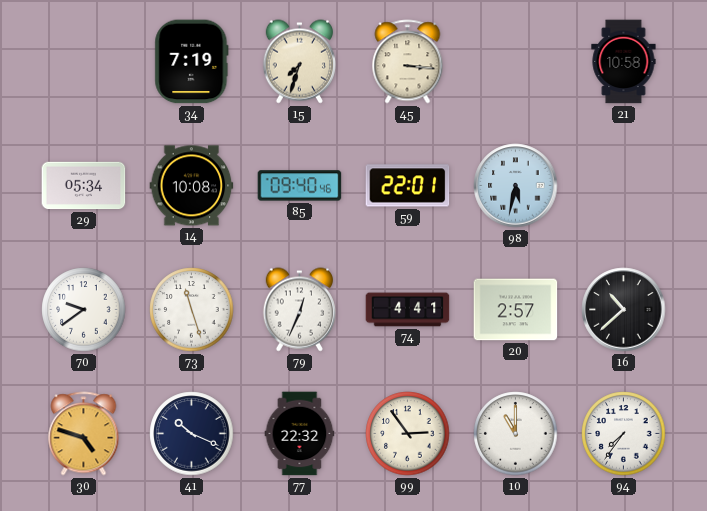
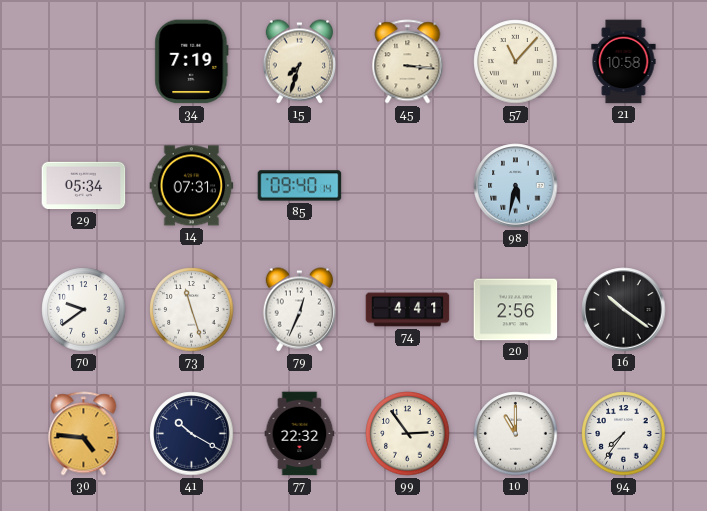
57: none -> 11:07
14: 10:08 -> 07:31
85: 09:40:46 -> 09:40:14
59: 22:01 -> none
20: 2:57 -> 2:56
16: 10:38 -> 10:21
30: 4:48 -> 4:46
41: 10:19 -> 10:20
